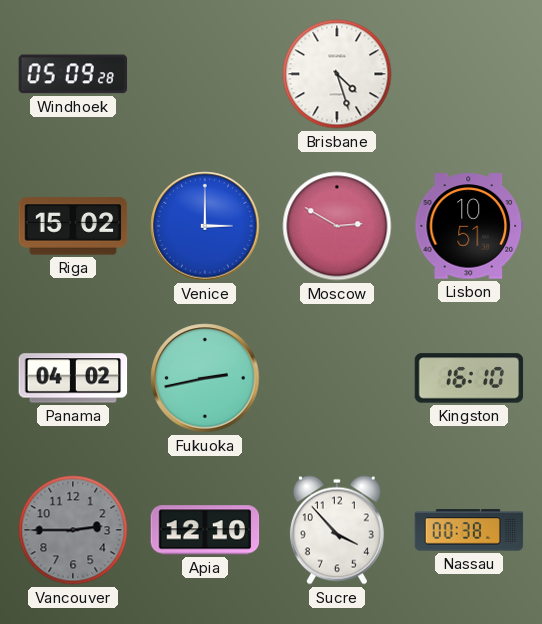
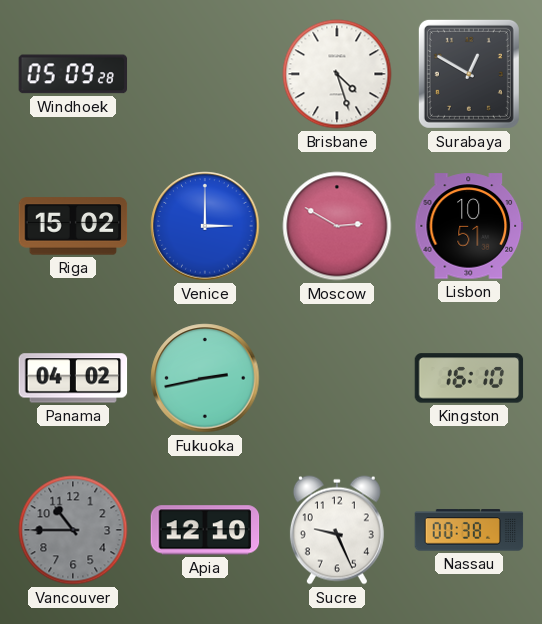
Surabaya: none -> 12:50
Vancouver: 2:45 -> 10:45
Sucre: 3:53 -> 9:26
